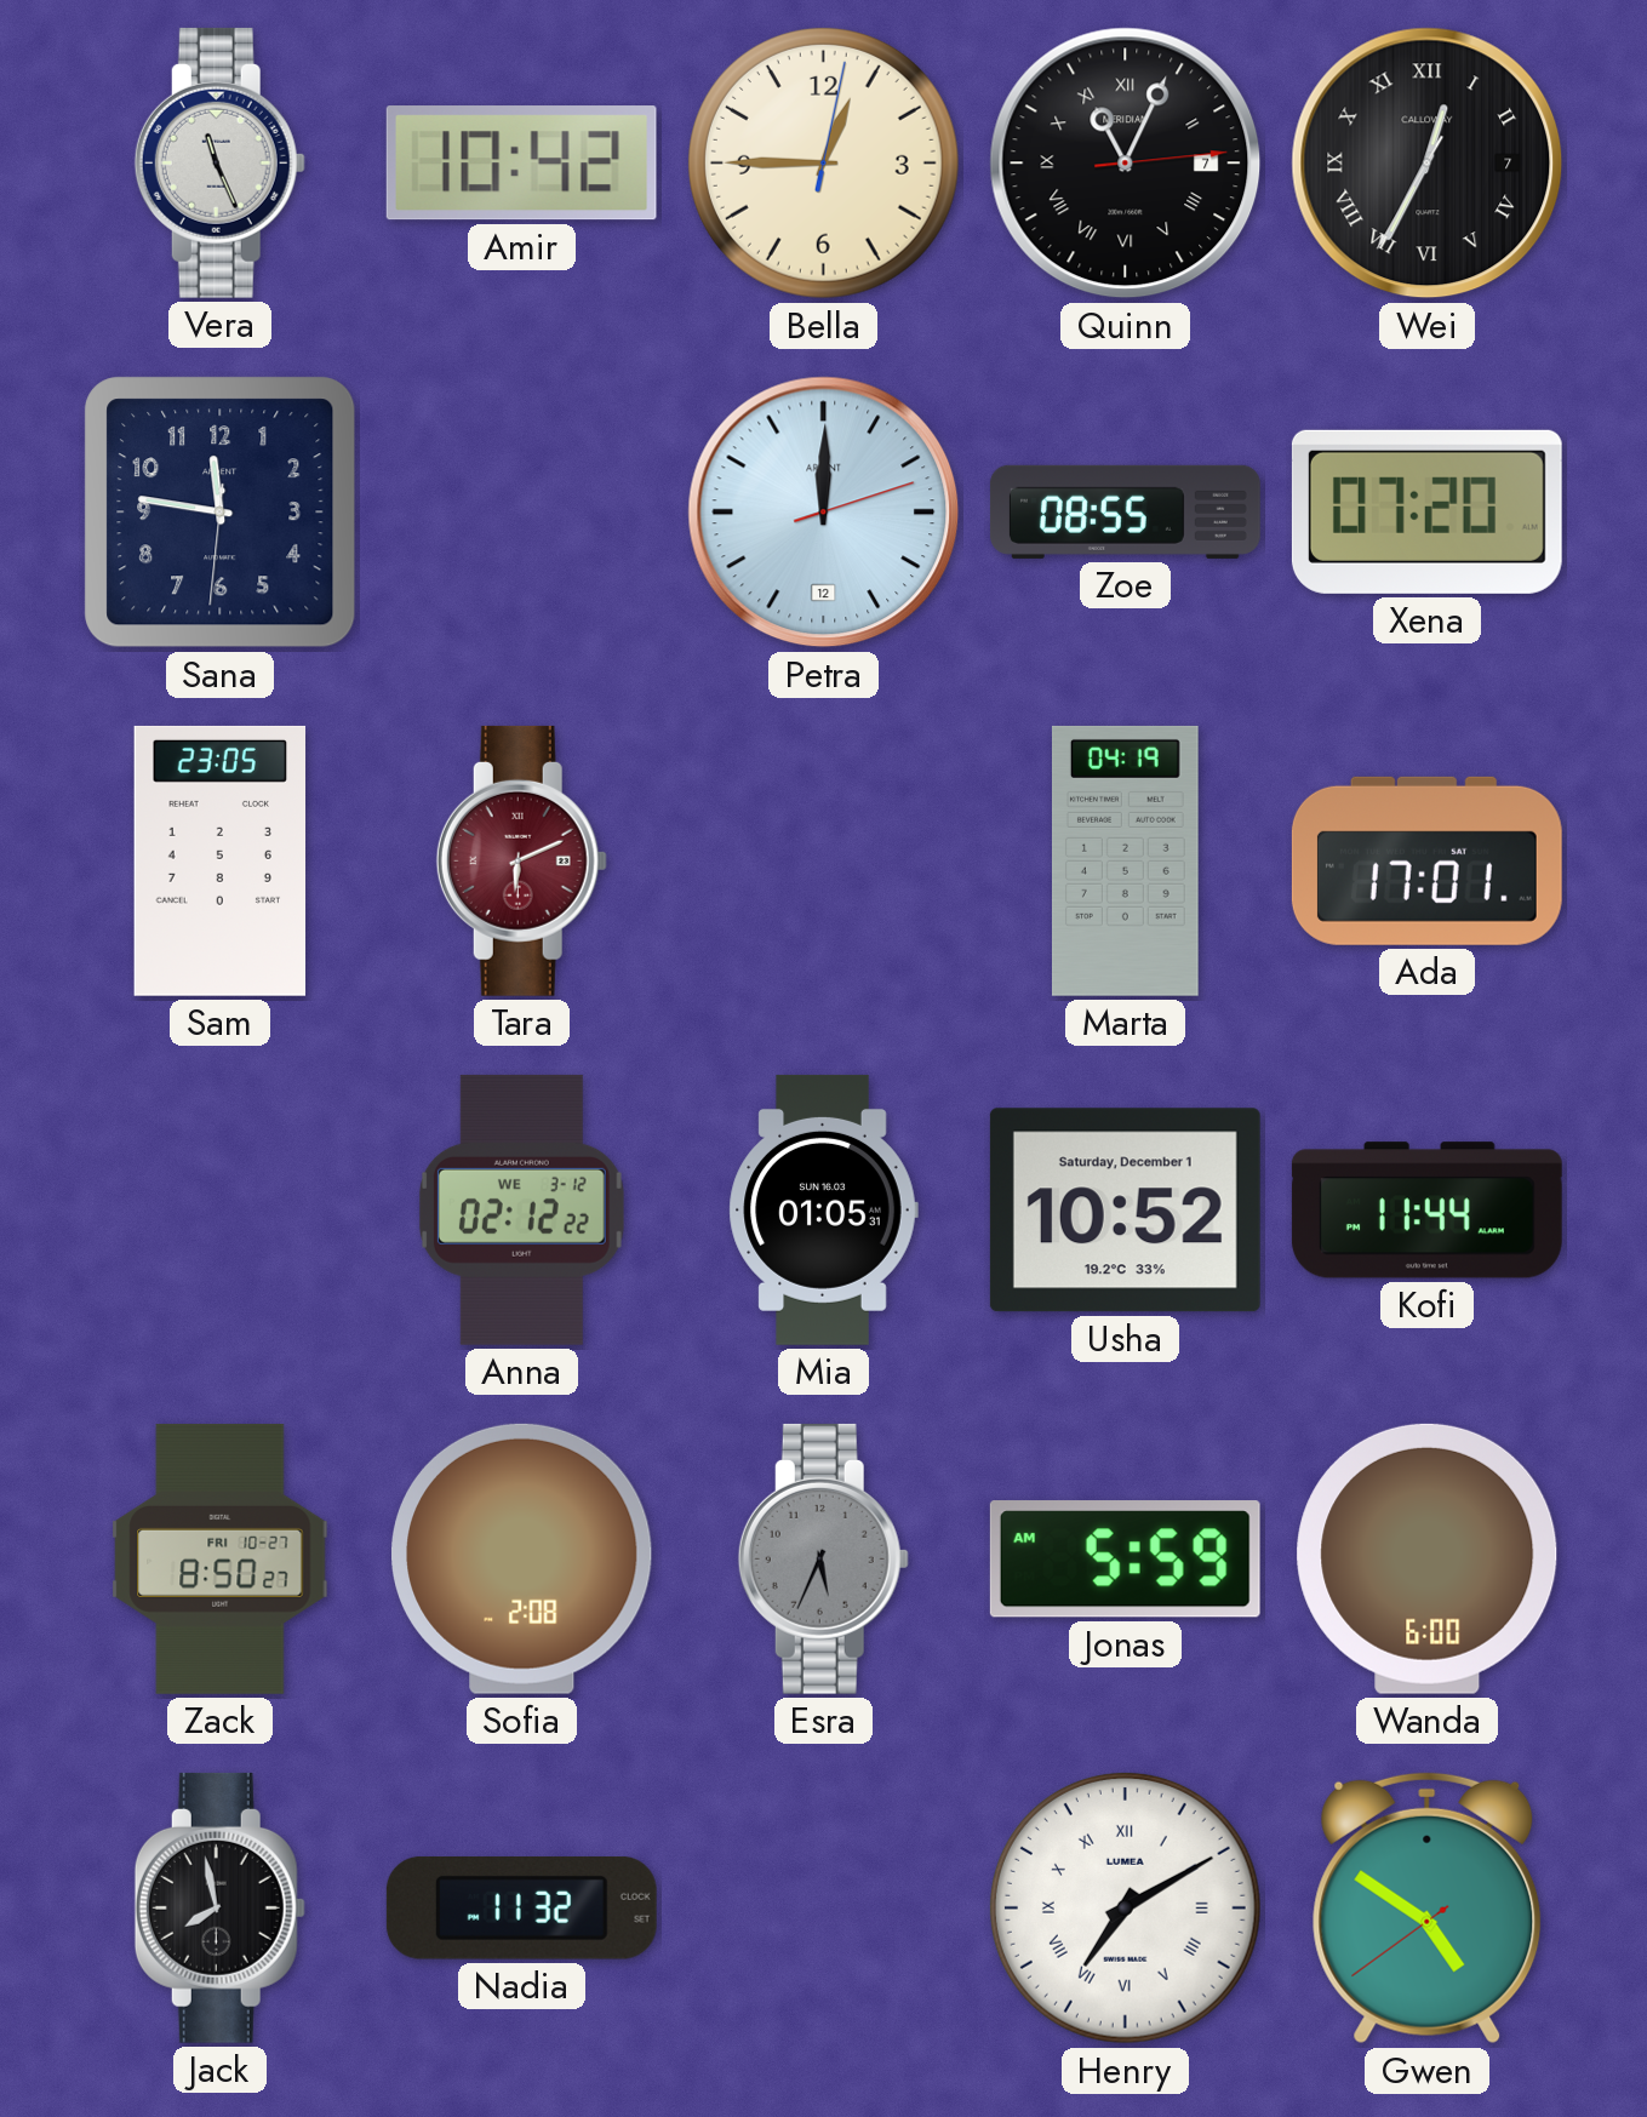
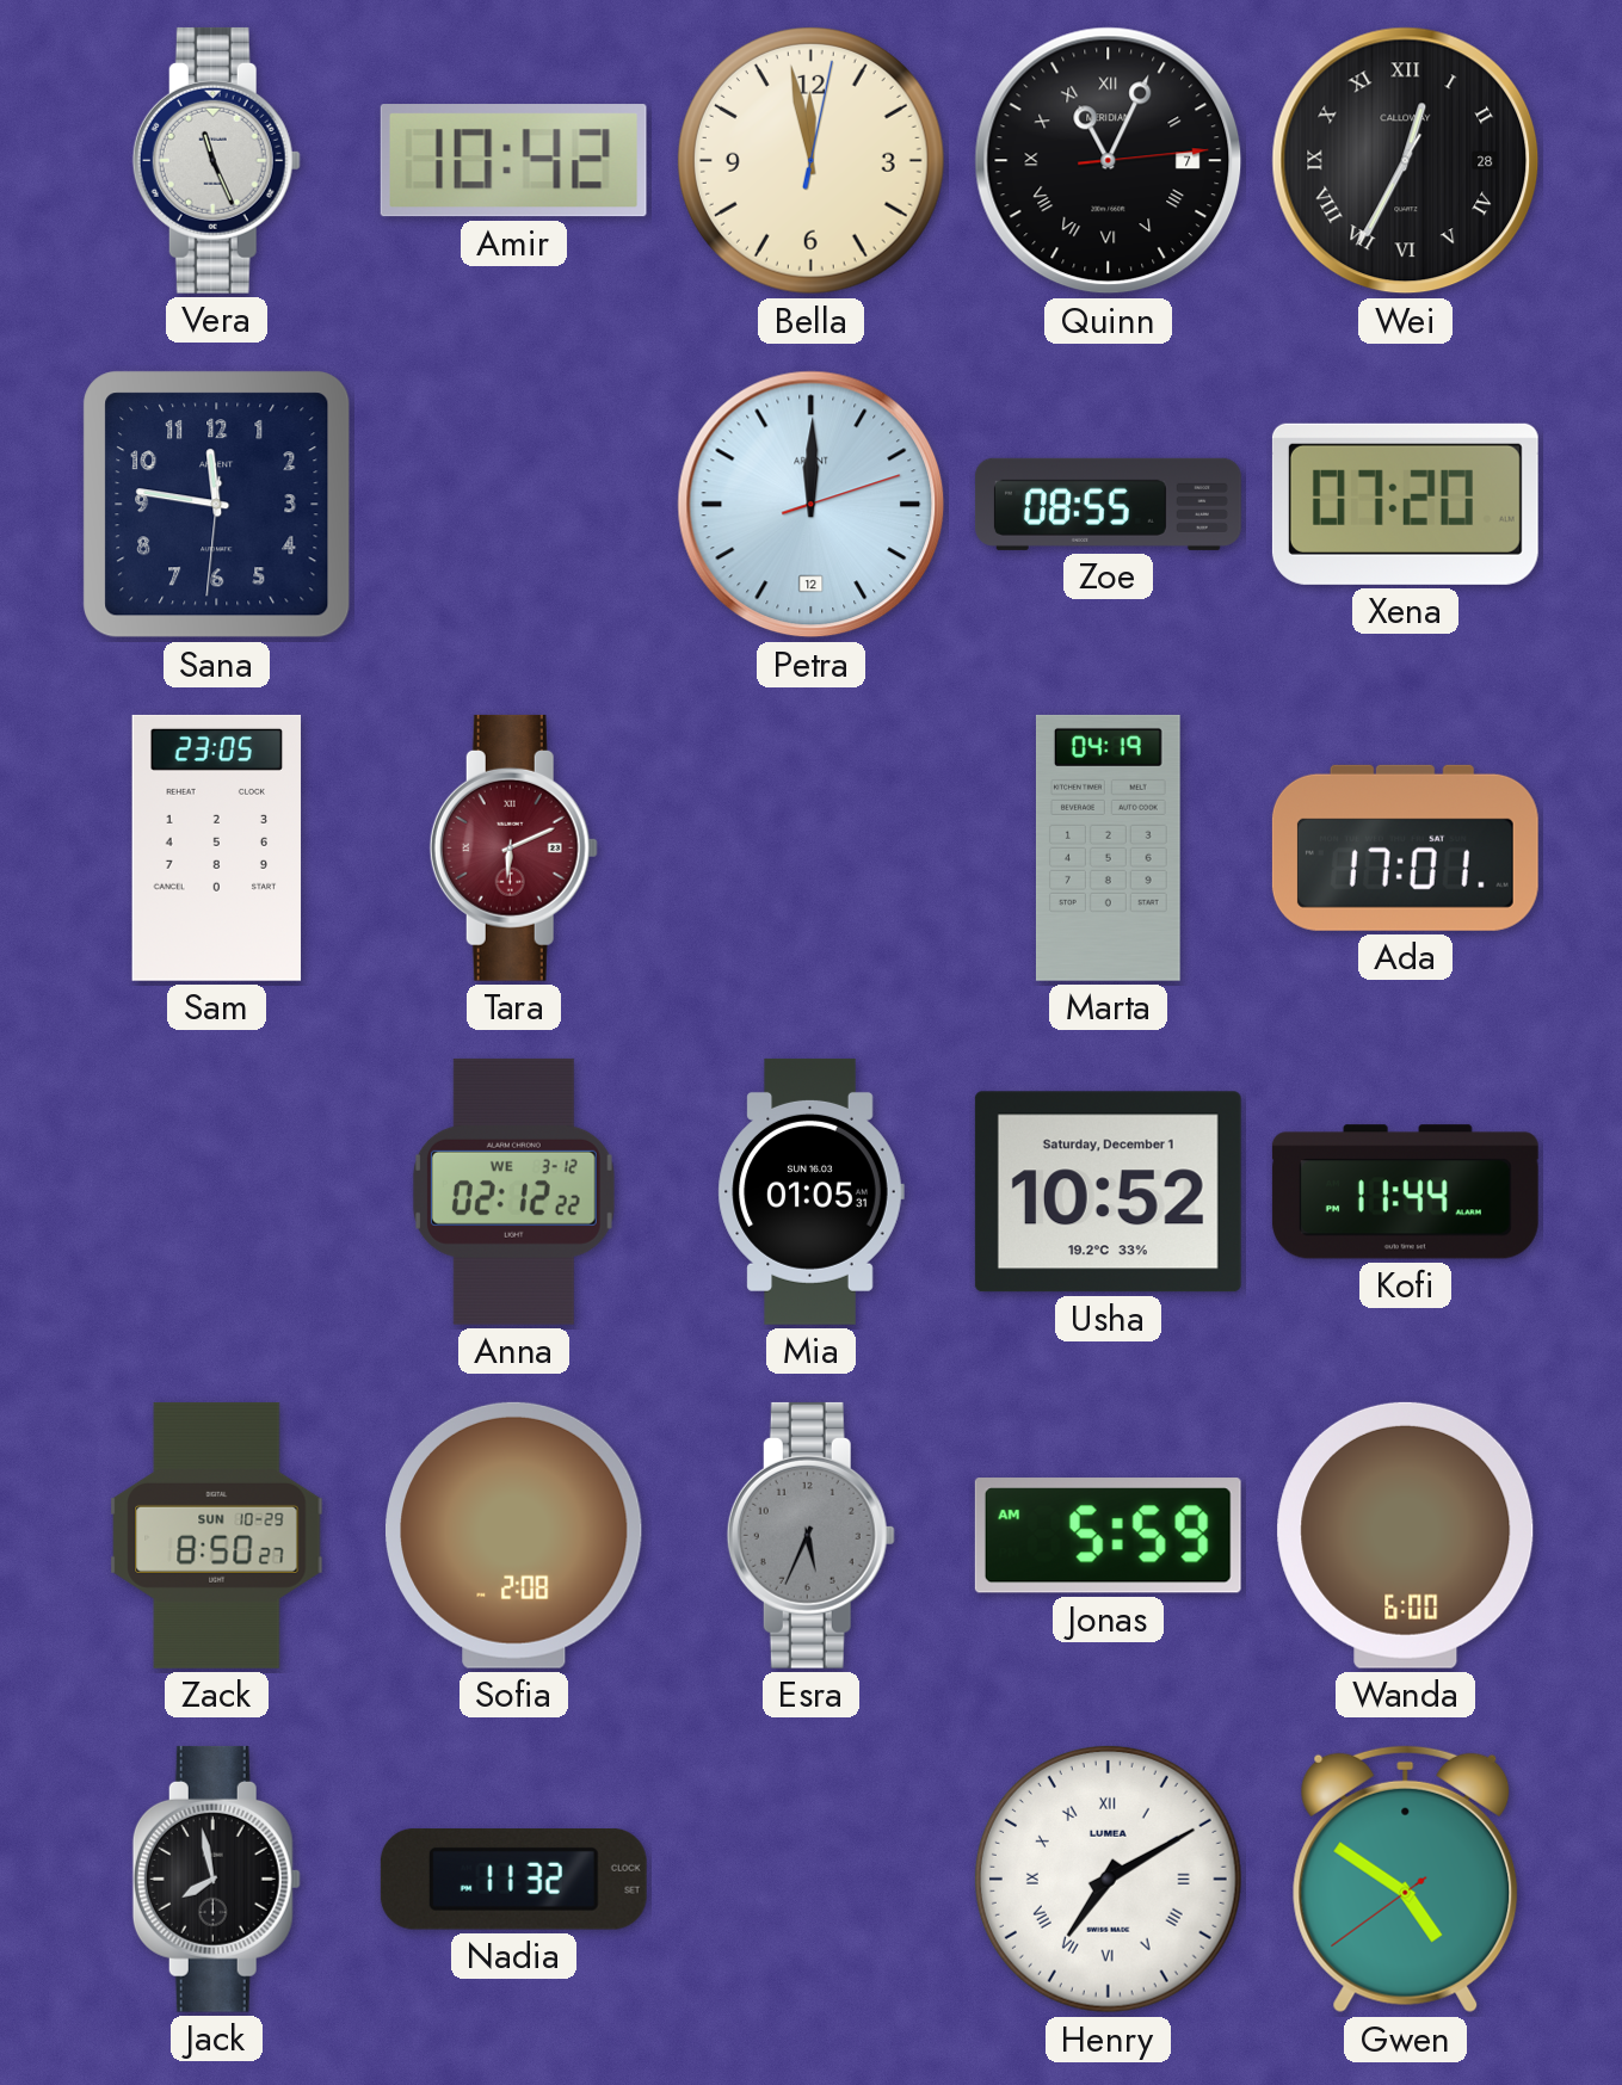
Bella: 12:45 -> 11:58
Wei date: 7 -> 28
Zack date: FRI 10-27 -> SUN 10-29
